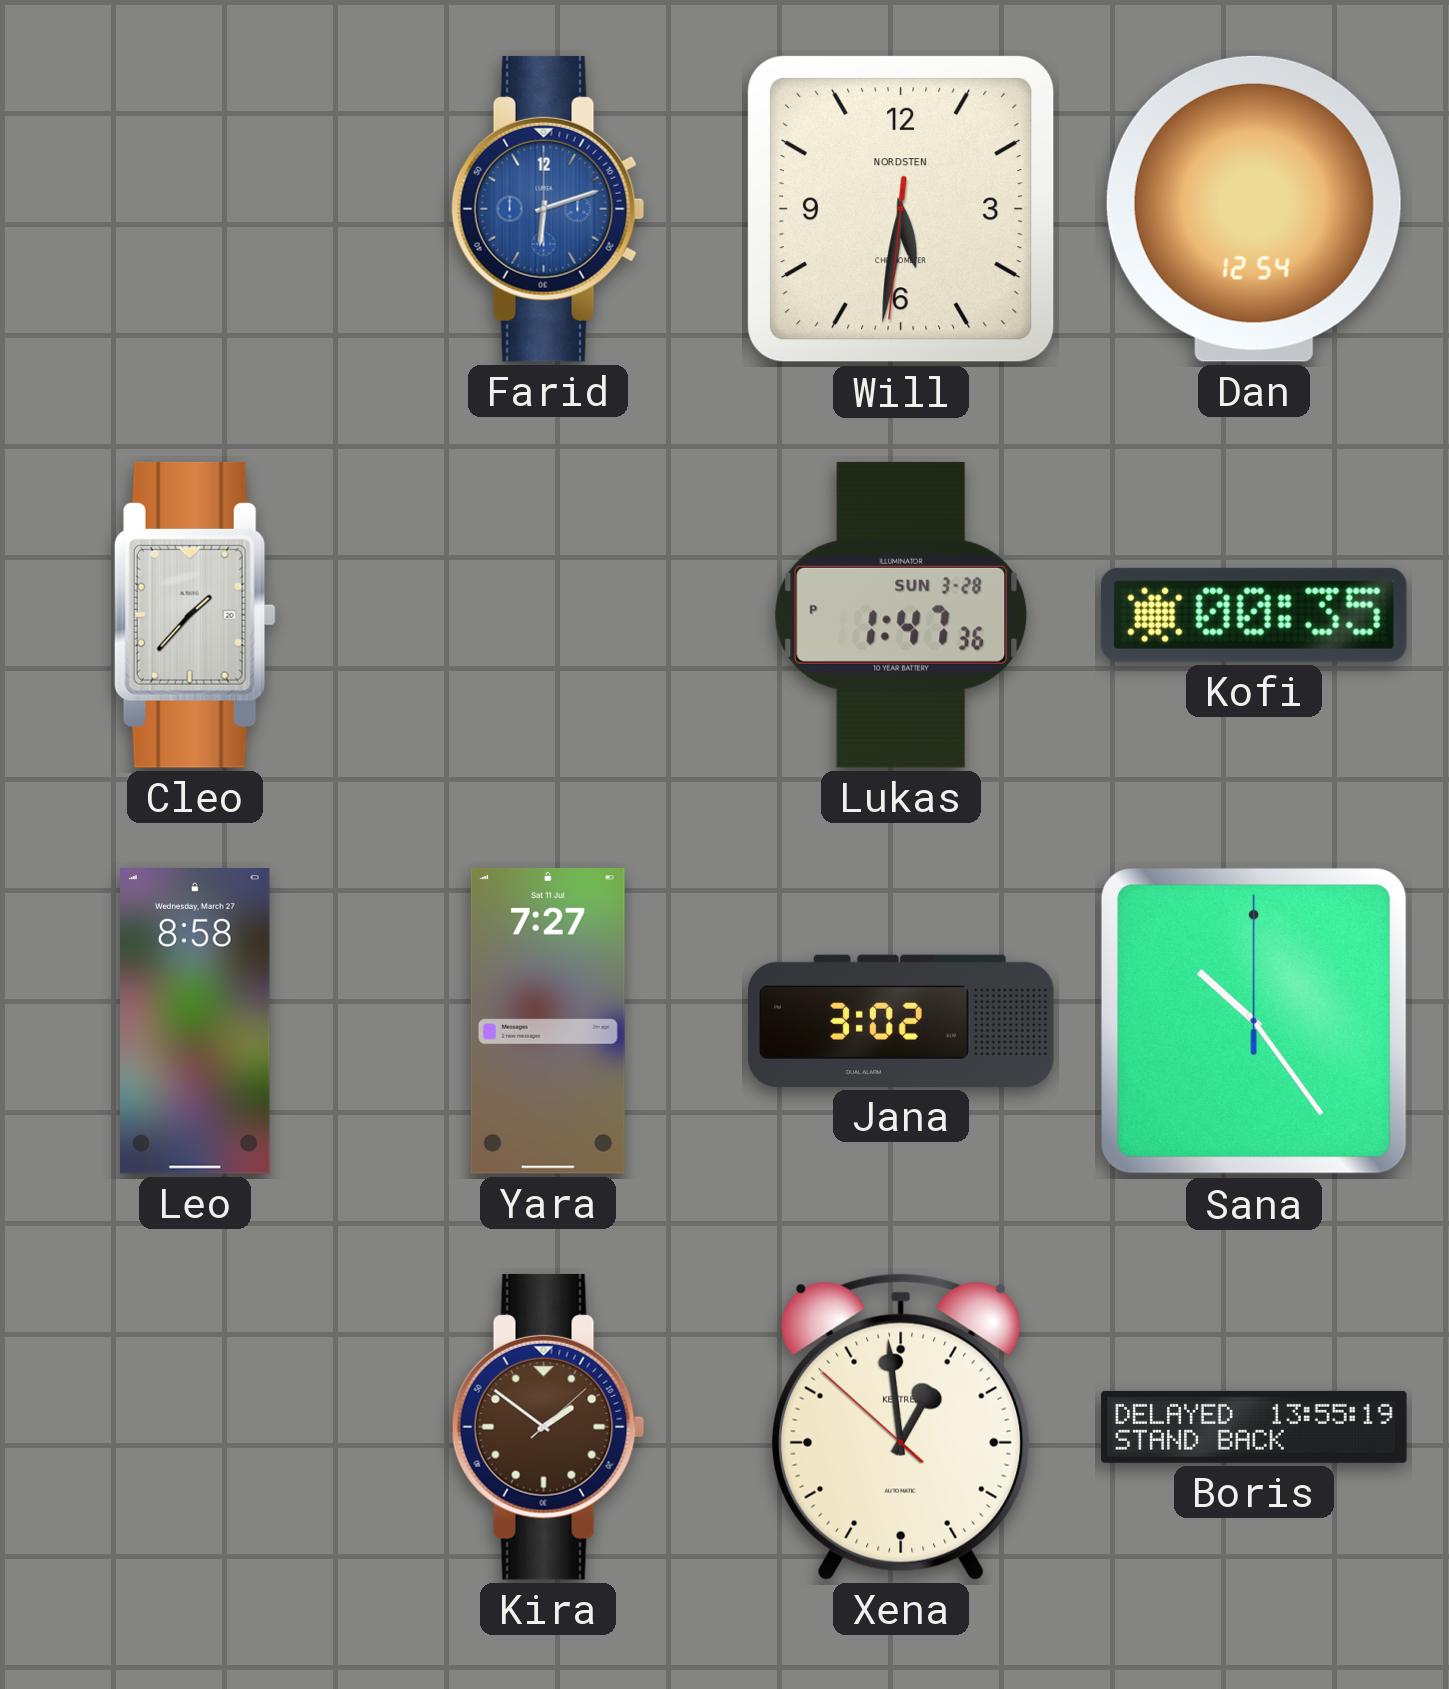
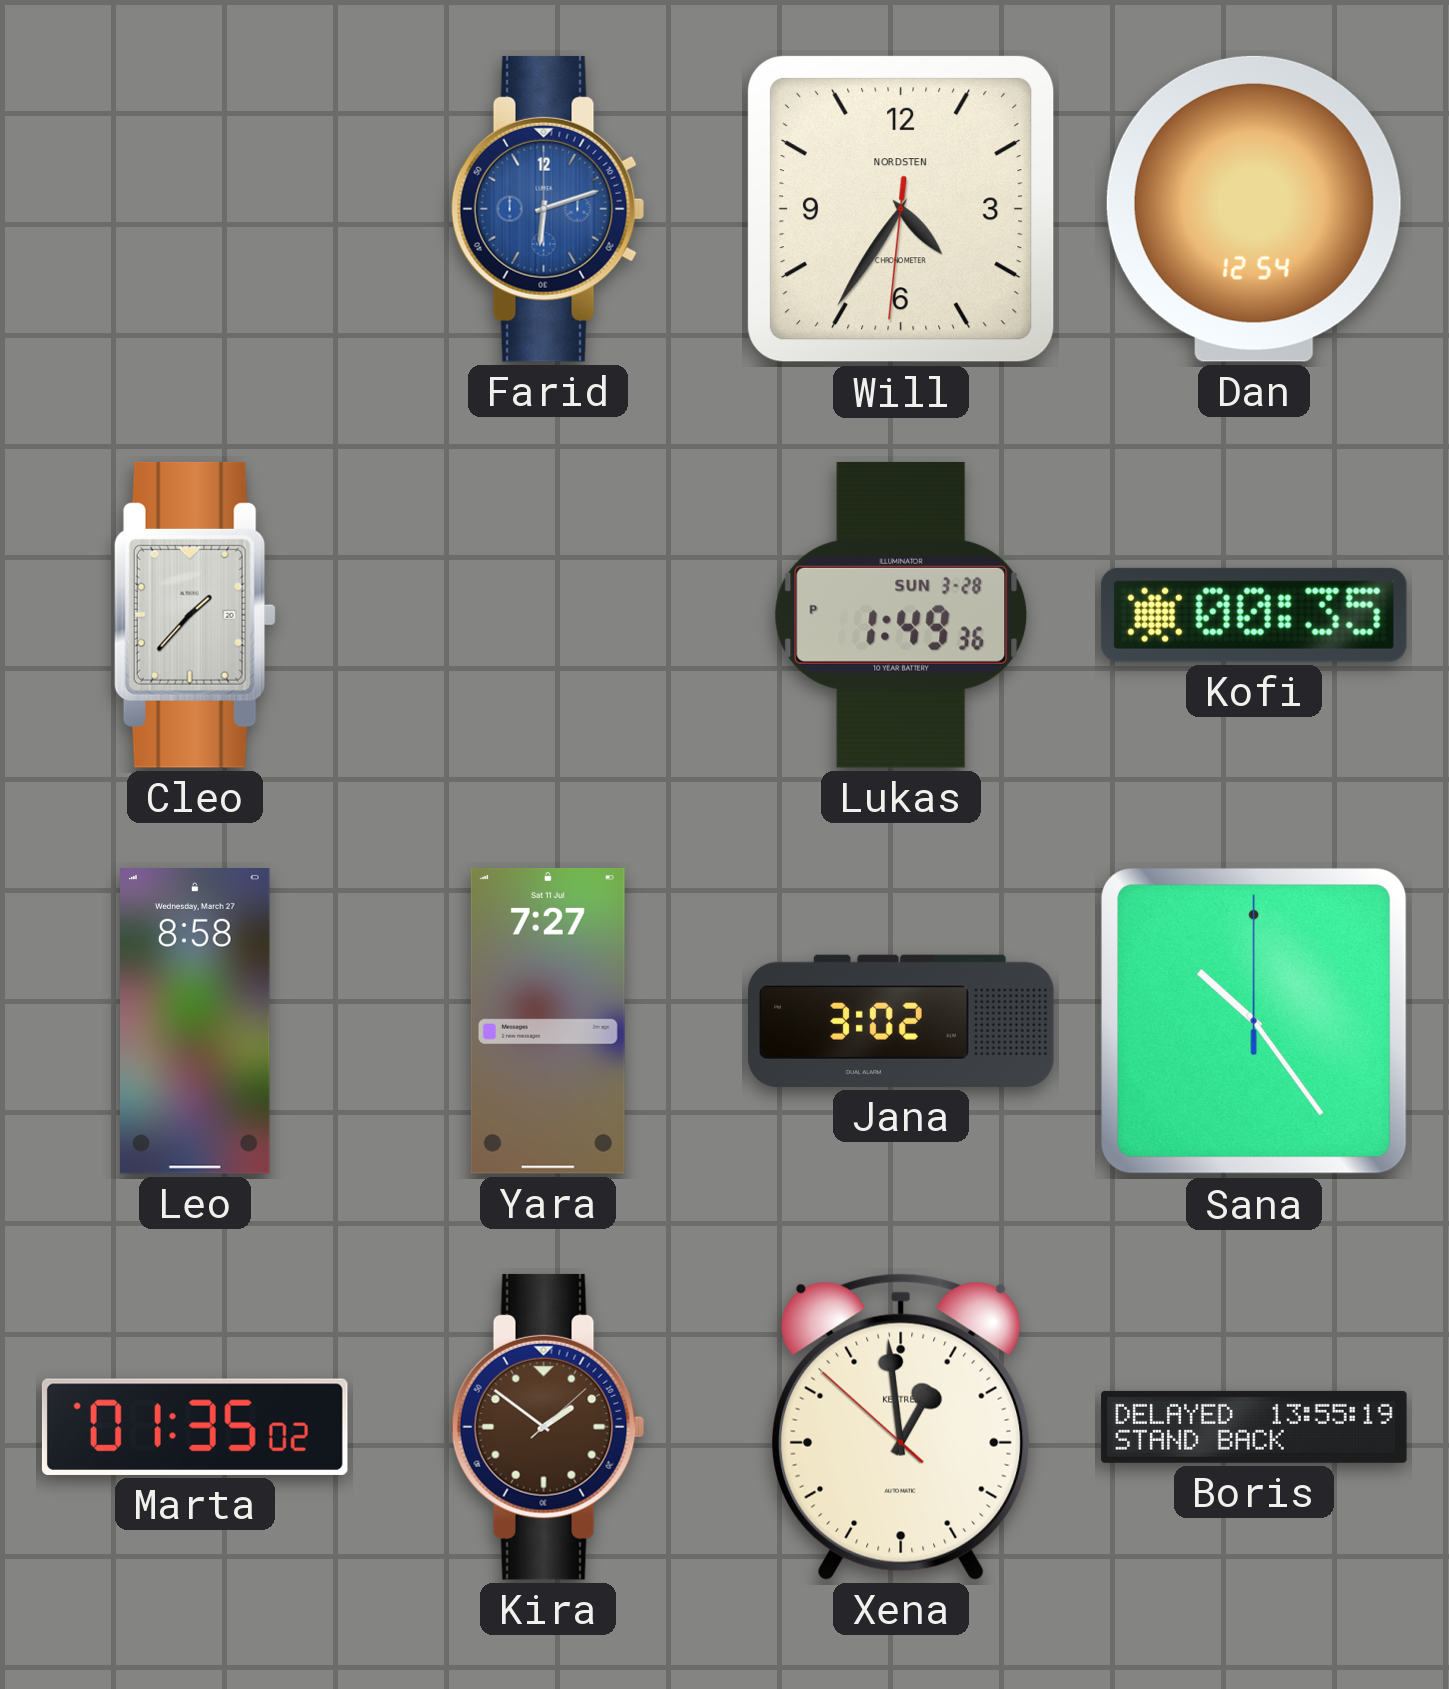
Will: 5:31 -> 4:35
Lukas: 1:47 -> 1:49
Marta: none -> 01:35
